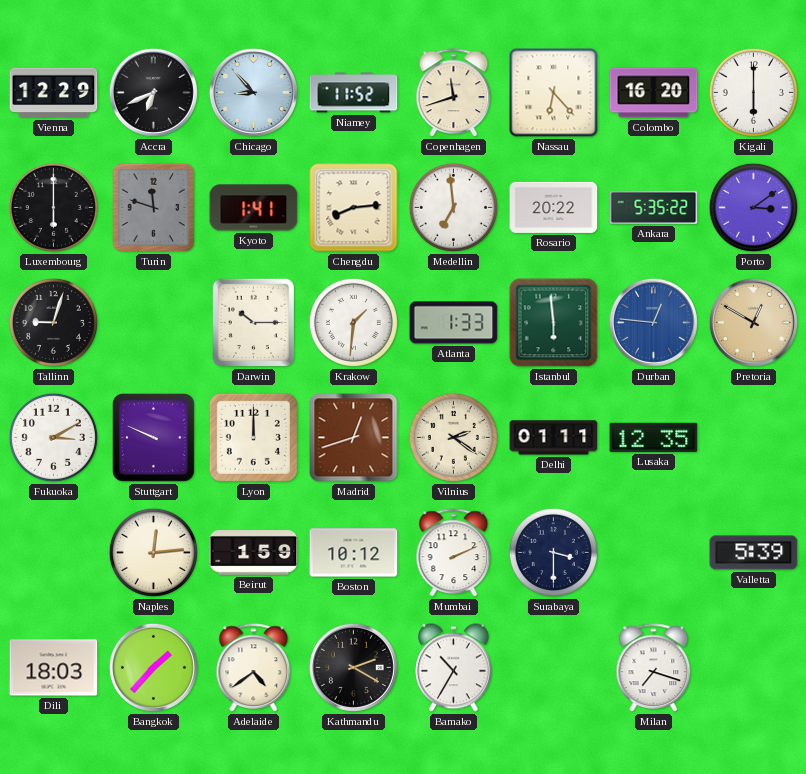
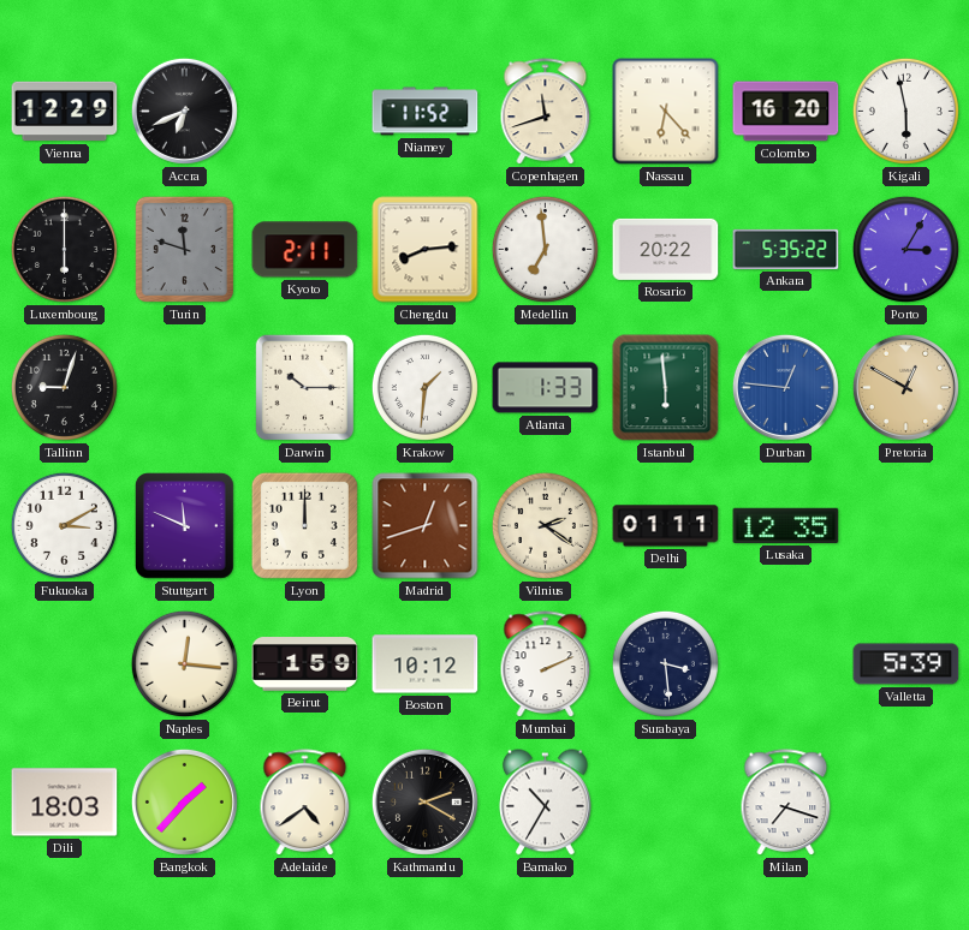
Chicago: 8:53 -> none
Kigali: 6:00 -> 5:58
Kyoto: 1:41 -> 2:11
Porto: 3:09 -> 3:05
Stuttgart: 9:49 -> 11:49
Naples: 12:14 -> 12:16
Surabaya: 3:30 -> 3:29
